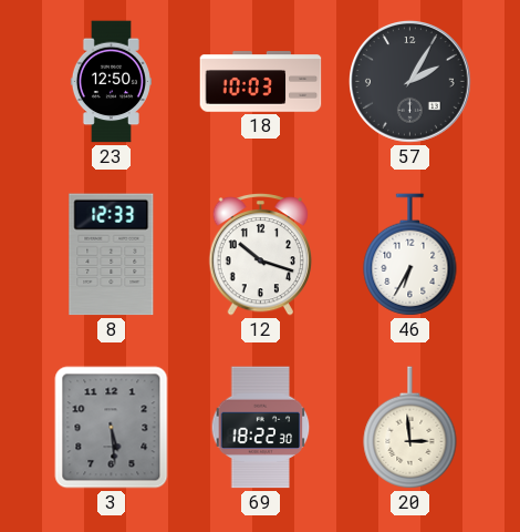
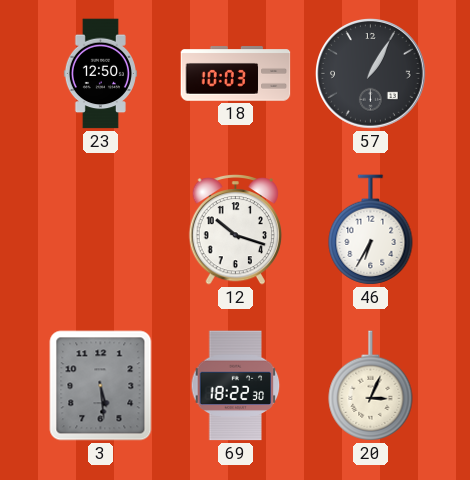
57: 2:05 -> 1:05
8: 12:33 -> none
20: 2:59 -> 3:04
